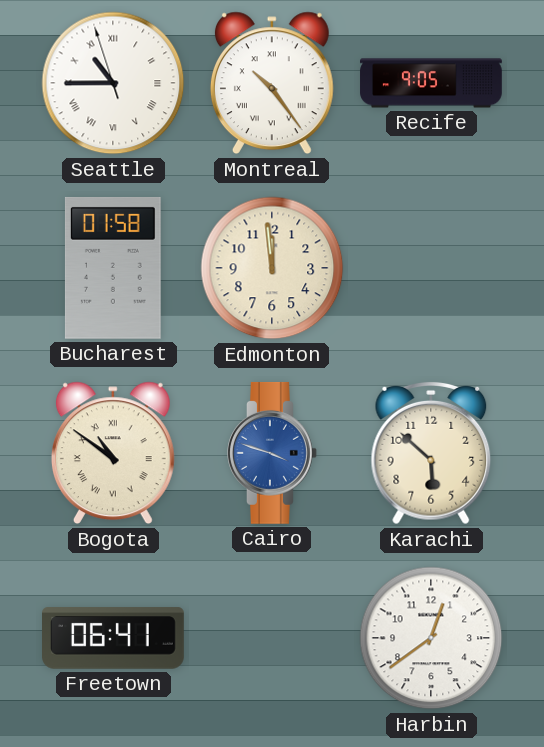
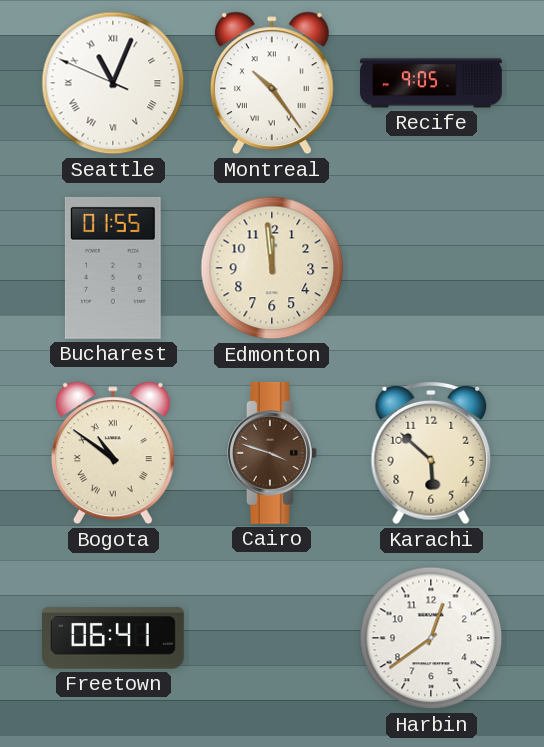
Seattle: 10:44 -> 11:03
Bucharest: 01:58 -> 01:55
Cairo dial: blue -> brown
